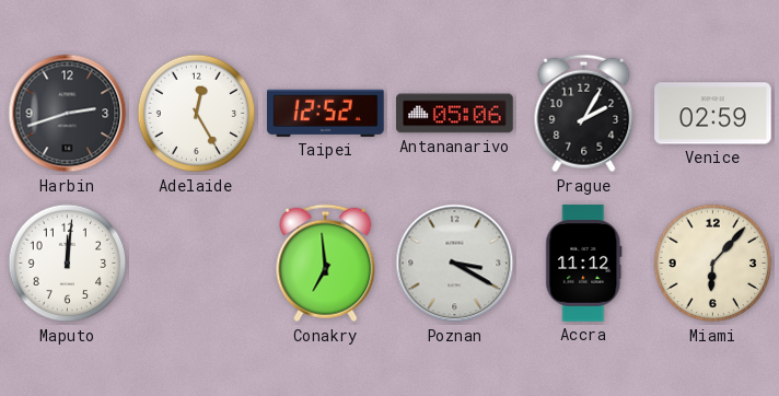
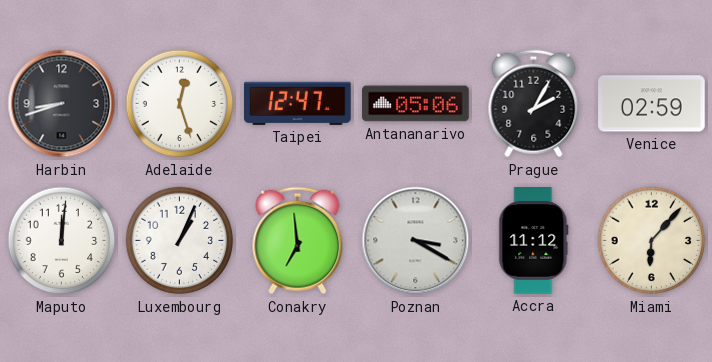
Harbin: 2:42 -> 8:42
Adelaide: 12:25 -> 12:27
Taipei: 12:52 -> 12:47
Luxembourg: none -> 1:04
